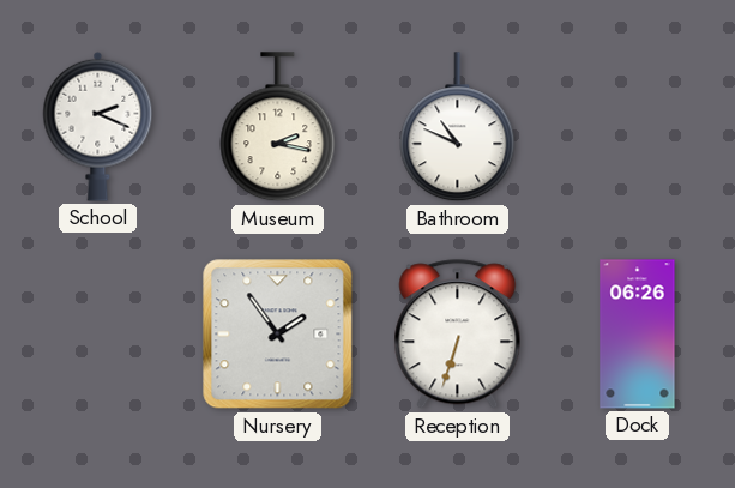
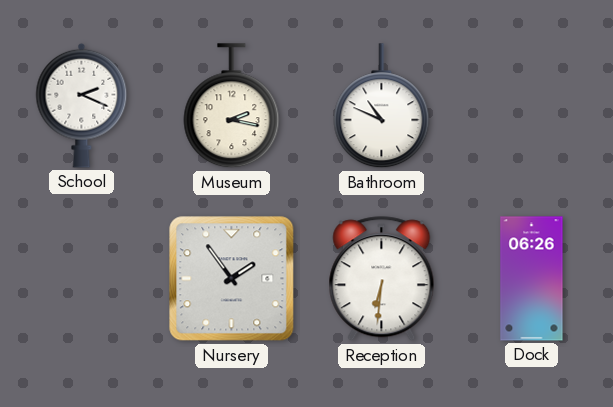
Reception: 6:33 -> 6:31
